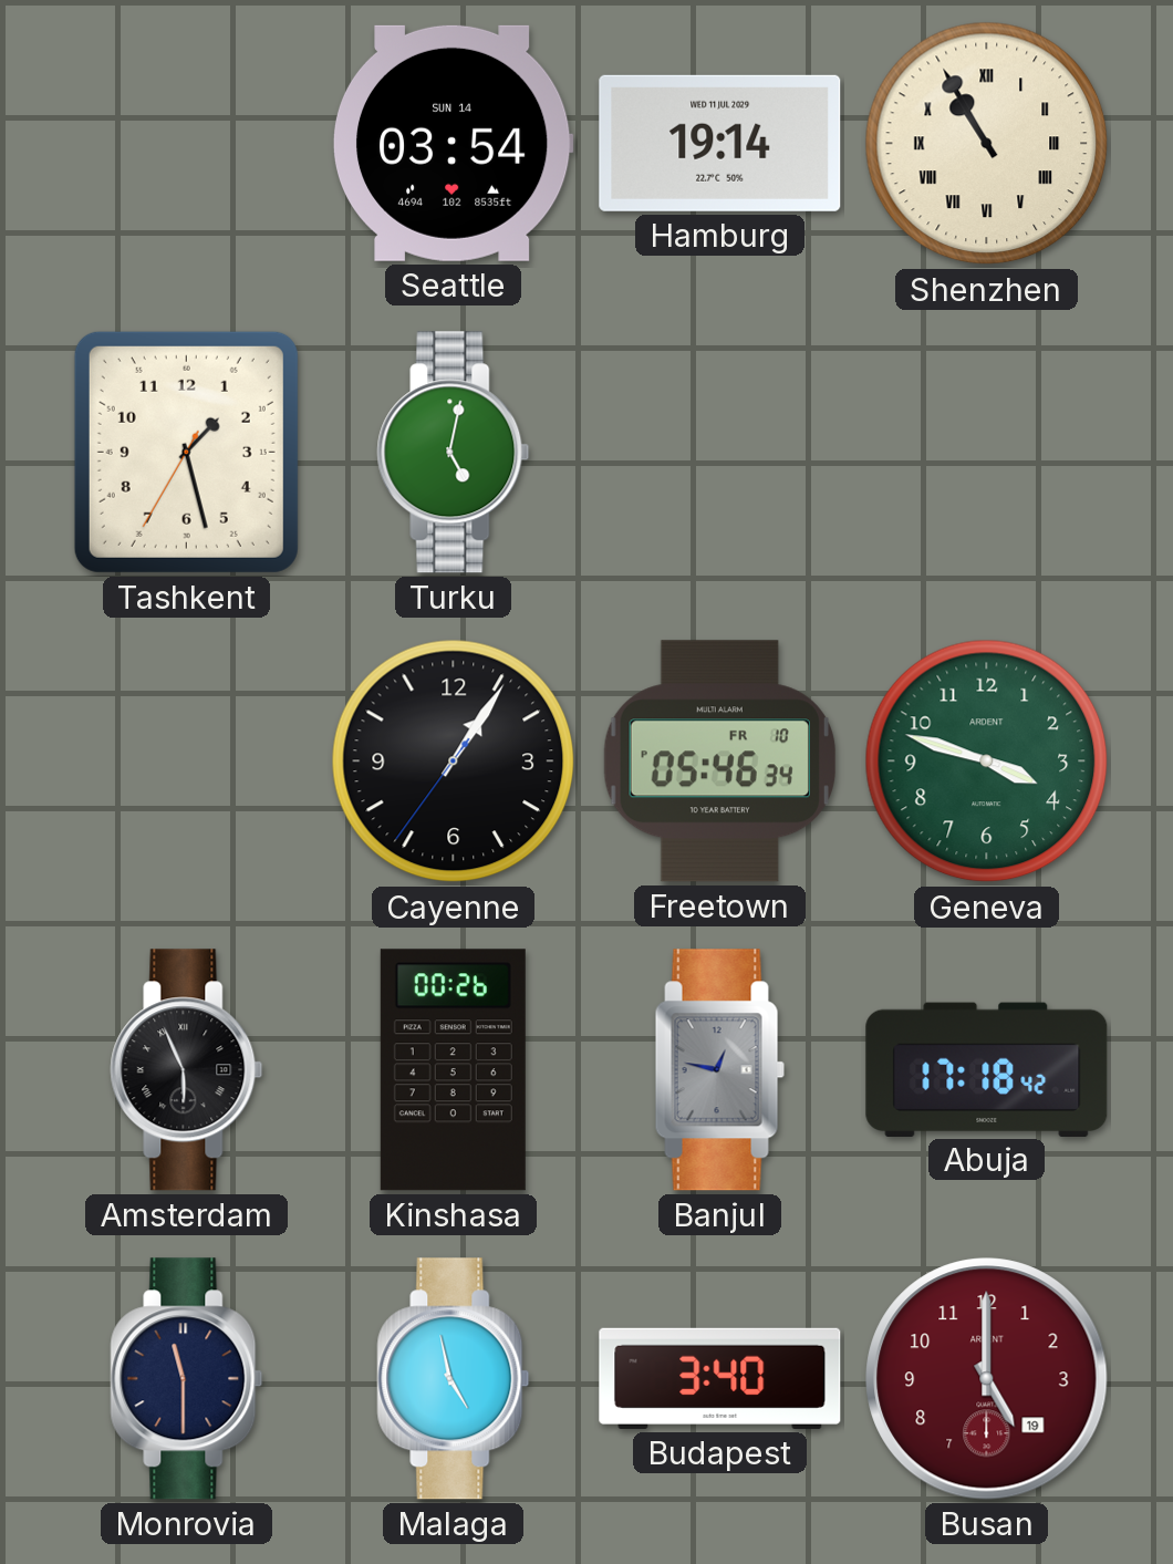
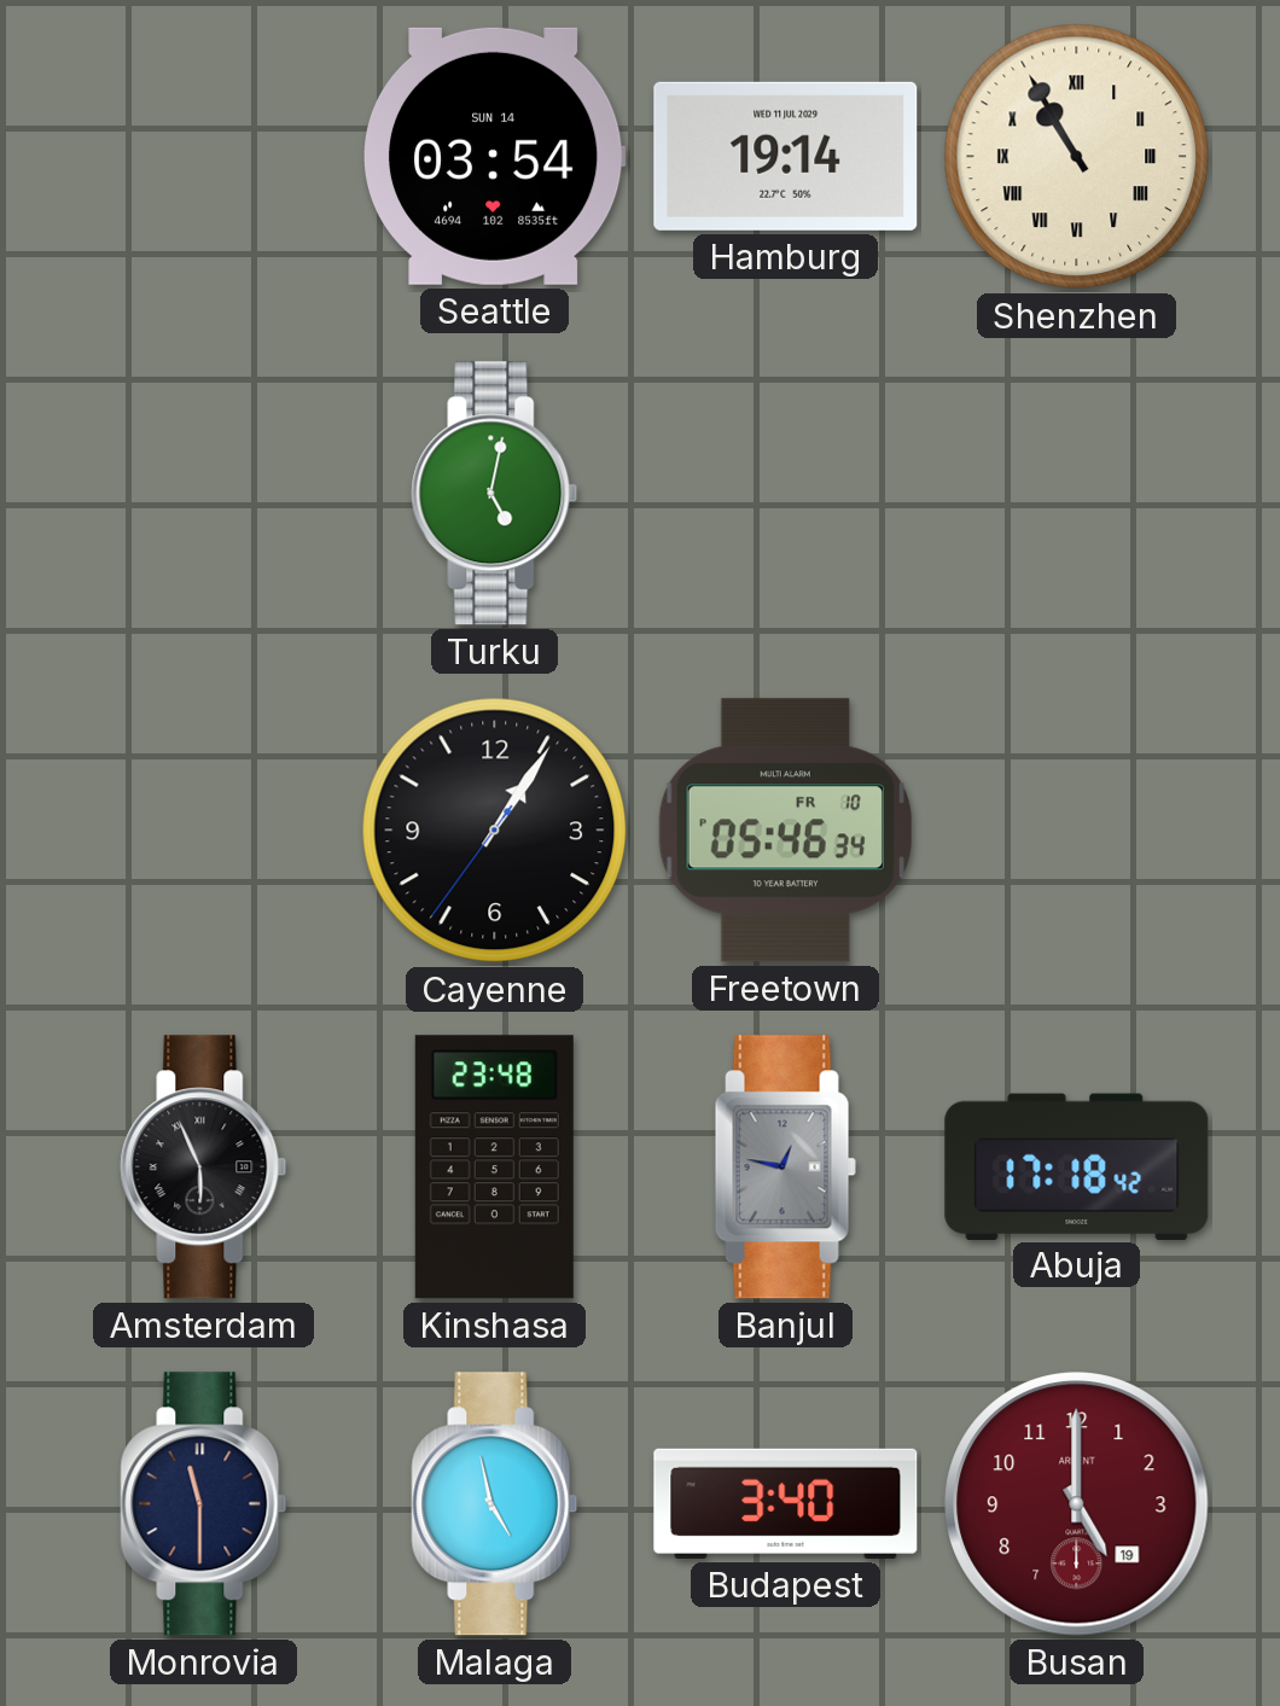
Tashkent: 1:27 -> none
Geneva: 3:48 -> none
Kinshasa: 00:26 -> 23:48
